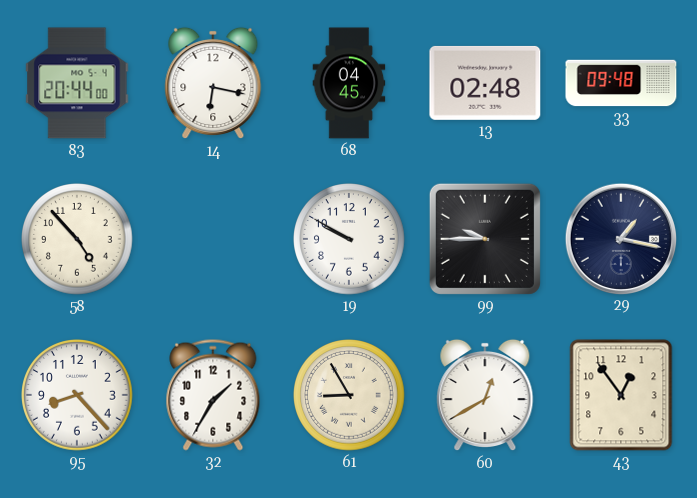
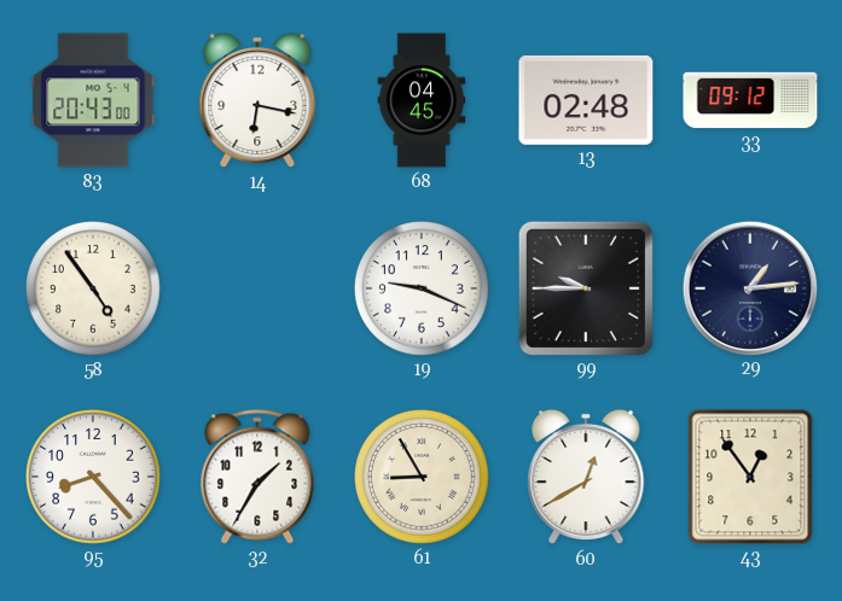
83: 20:44 -> 20:43
33: 09:48 -> 09:12
58: 4:53 -> 4:54
19: 9:50 -> 9:19
29: 1:17 -> 1:14
